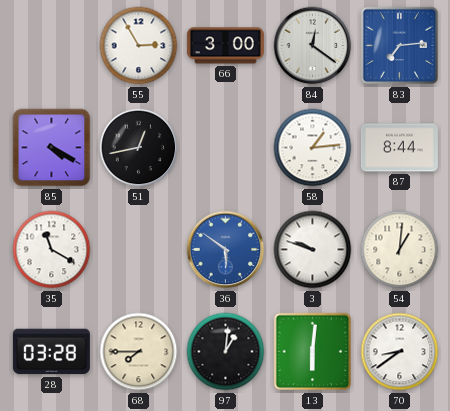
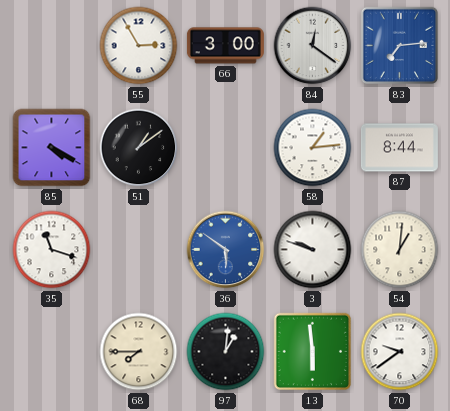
51: 12:43 -> 1:09
35: 11:20 -> 11:18
28: 03:28 -> none
13: 6:01 -> 5:59
70: 8:39 -> 9:39
